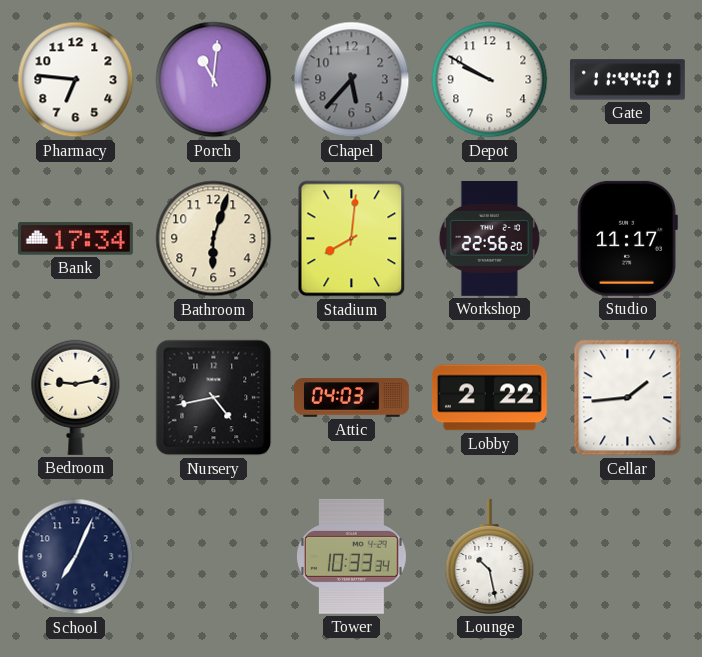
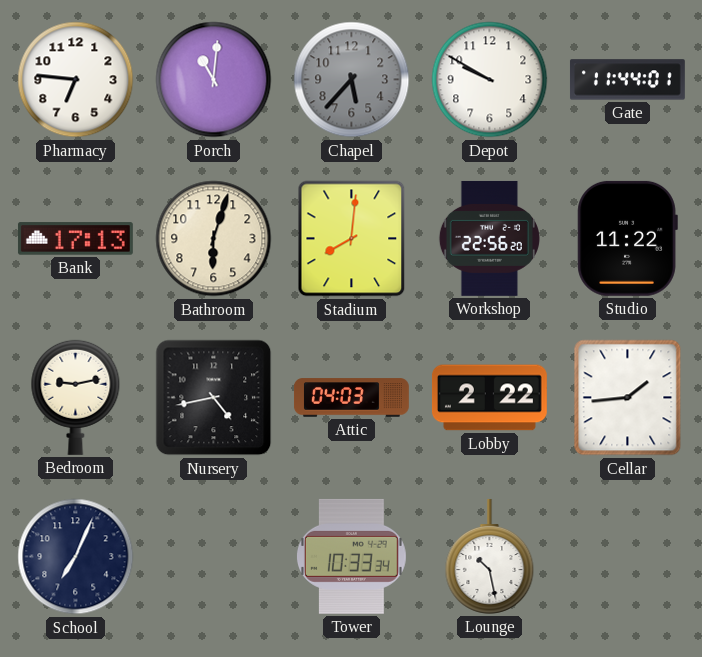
Bank: 17:34 -> 17:13
Studio: 11:17 -> 11:22
